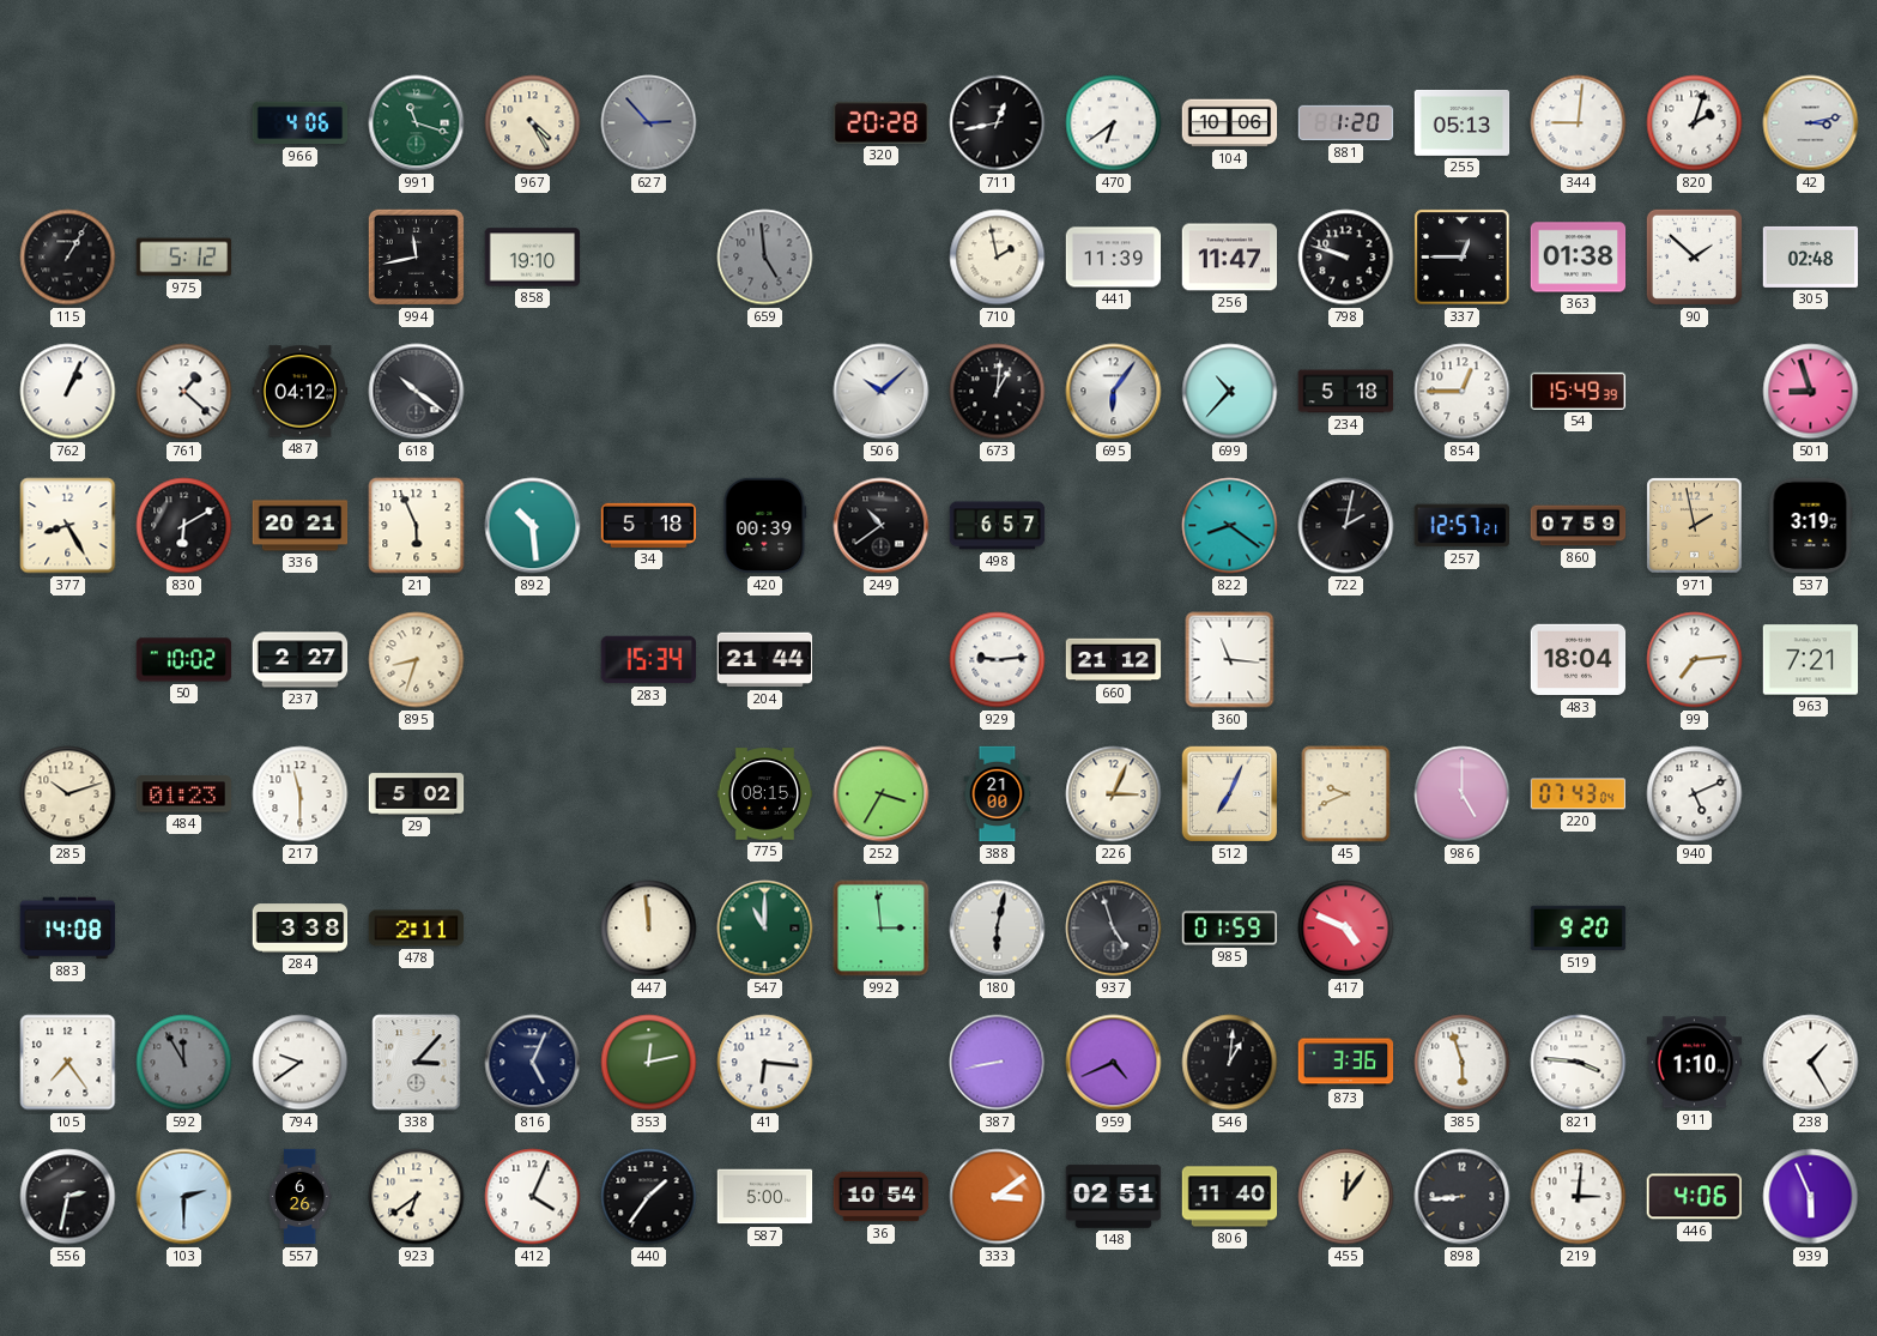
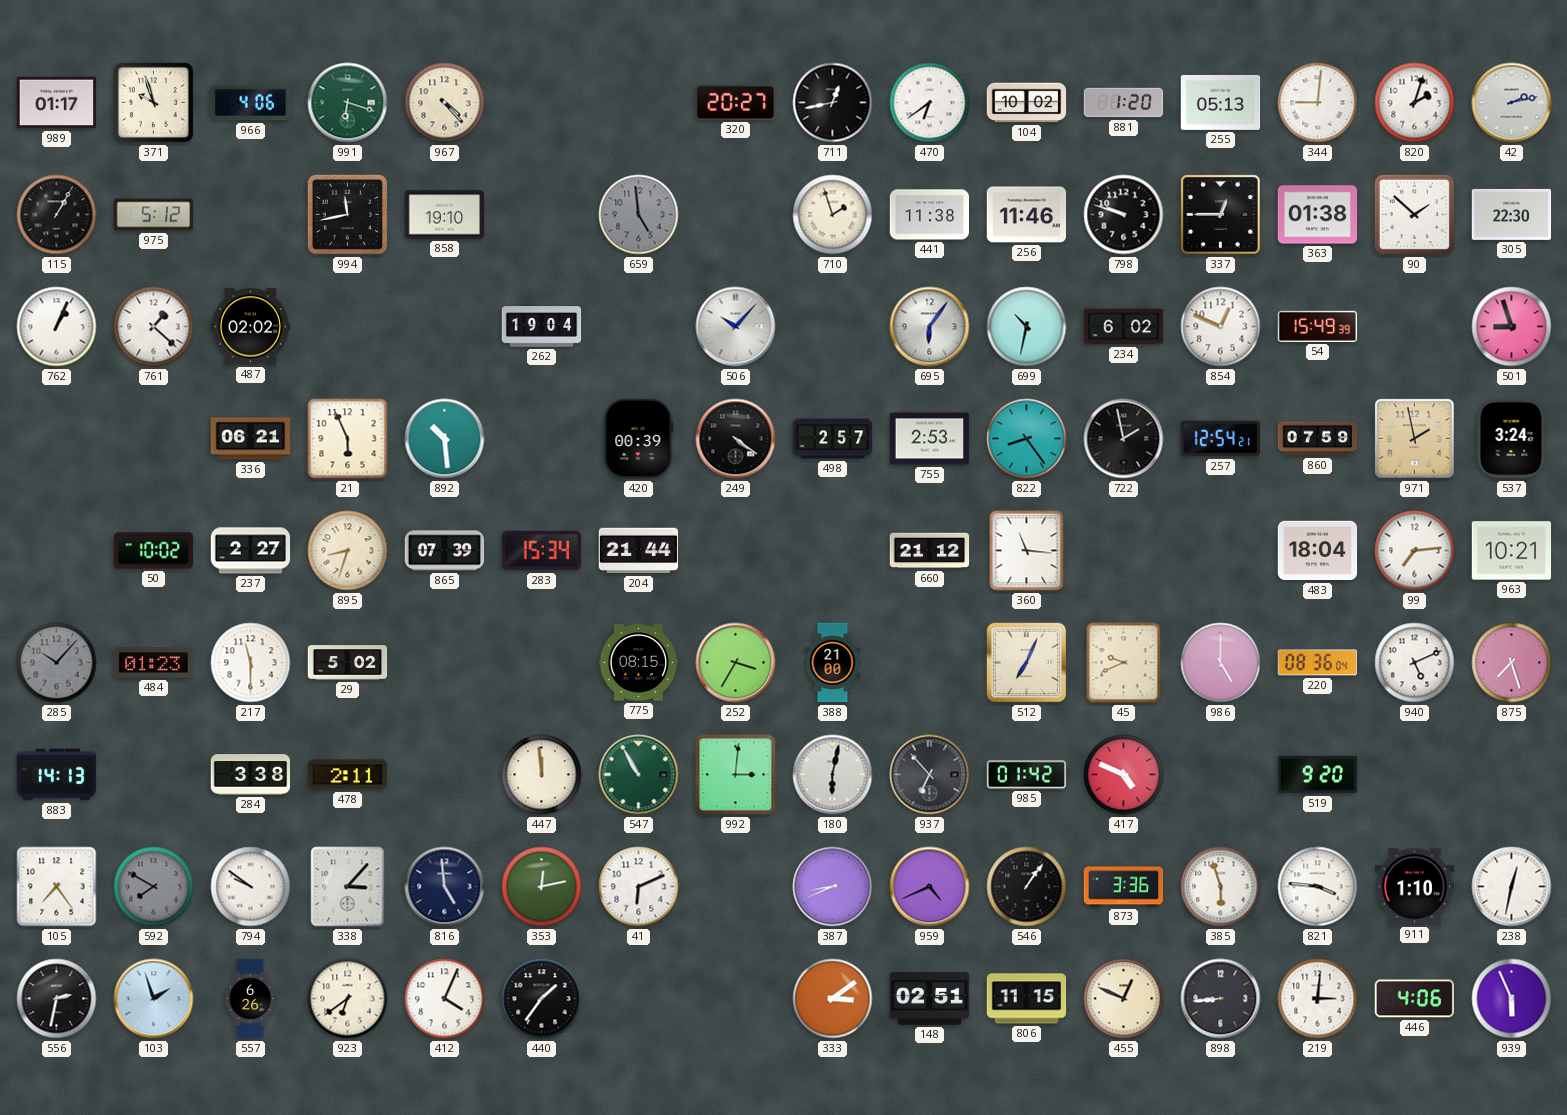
989: none -> 01:17
371: none -> 9:57
991: 11:18 -> 6:18
967: 4:25 -> 4:23
627: 2:53 -> none
320: 20:28 -> 20:27
104: 10:06 -> 10:02
42: 3:13 -> 2:13
710: 1:58 -> 1:57
441: 11:39 -> 11:38
256: 11:47 -> 11:46
305: 02:48 -> 22:30
487: 04:12 -> 02:02
618: 10:21 -> none
262: none -> 19:04
506: 10:08 -> 10:07
673: 1:01 -> none
699: 10:37 -> 10:32
234: 5:18 -> 6:02
854: 12:45 -> 12:49
377: 8:25 -> none
830: 6:10 -> none
336: 20:21 -> 06:21
34: 5:18 -> none
249: 10:39 -> 4:21
498: 6:57 -> 2:57
755: none -> 2:53
822: 8:21 -> 8:24
722: 2:02 -> 1:58
257: 12:57 -> 12:54
537: 3:19 -> 3:24
865: none -> 07:39
929: 9:14 -> none
963: 7:21 -> 10:21
285: 10:12 -> 10:07
285 dial: cream -> grey
226: 3:04 -> none
220: 07:43 -> 08:36
875: none -> 7:27
883: 14:08 -> 14:13
547: 11:00 -> 10:55
992: 2:59 -> 3:01
937: 4:57 -> 6:53
985: 01:59 -> 01:42
592: 11:55 -> 7:50
794: 9:39 -> 9:51
816: 5:04 -> 4:59
41: 6:16 -> 6:11
387: 8:43 -> 8:41
546: 1:01 -> 1:06
238: 1:25 -> 12:32
103: 2:30 -> 1:57
587: 5:00 -> none
36: 10:54 -> none
806: 11:40 -> 11:15
455: 12:06 -> 12:49
